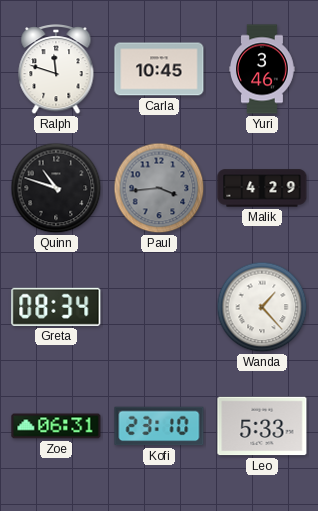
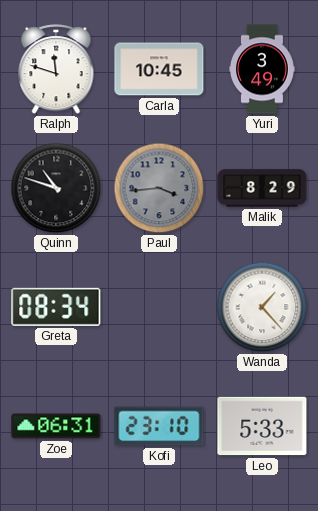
Yuri: 3:46 -> 3:49
Malik: 4:29 -> 8:29
